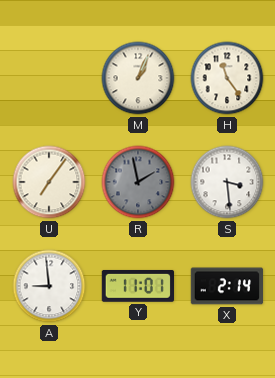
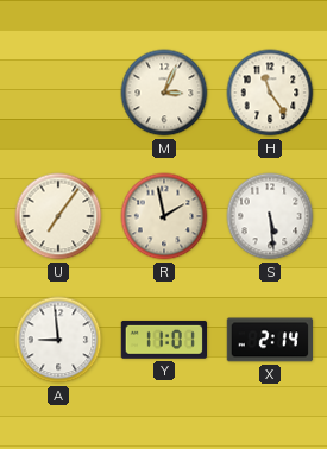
M: 1:04 -> 3:04
R dial: grey -> cream
S: 3:29 -> 5:29
